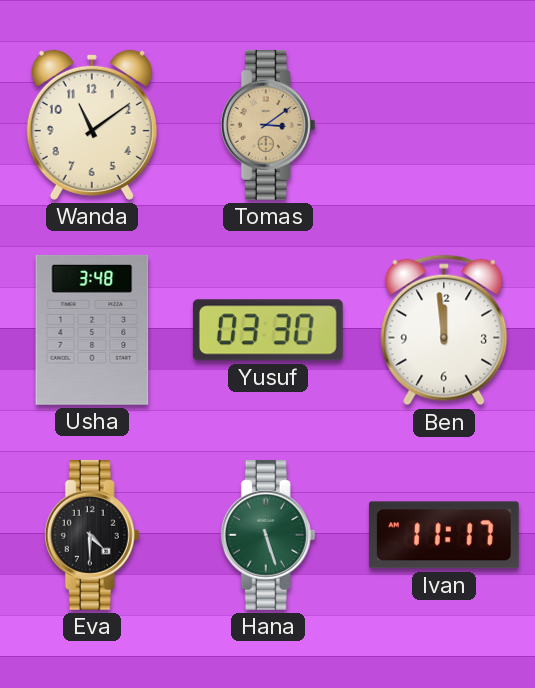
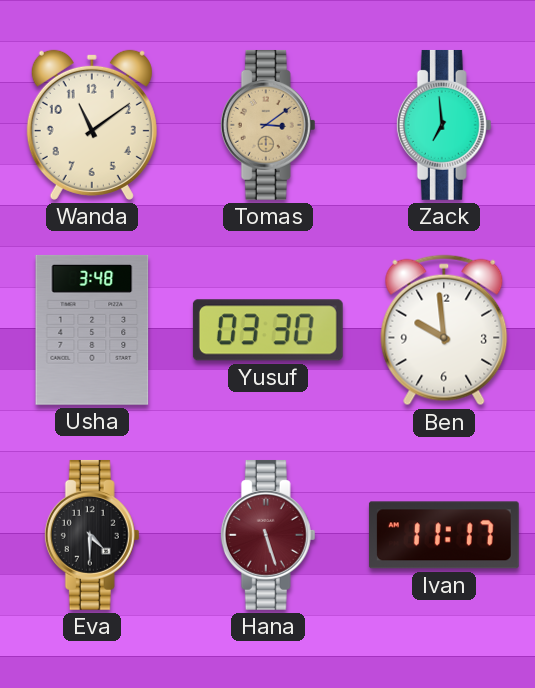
Zack: none -> 6:59
Ben: 11:59 -> 9:59
Hana dial: green -> burgundy
